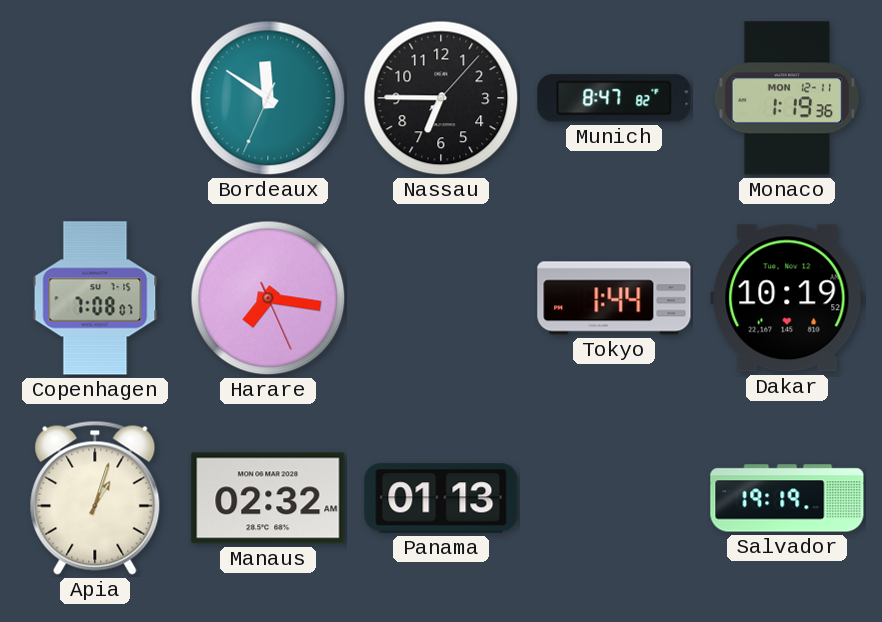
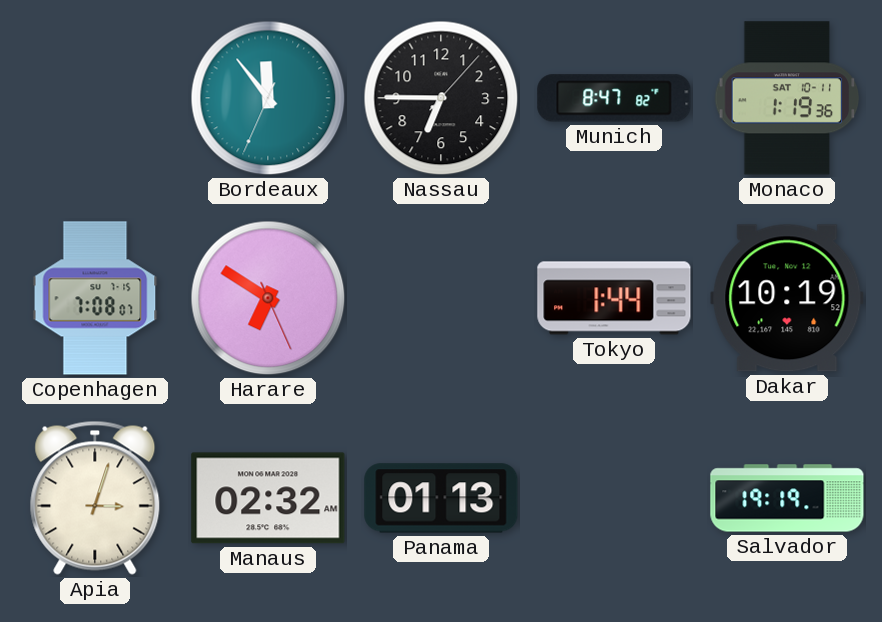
Bordeaux: 11:50 -> 11:53
Monaco date: MON 12-11 -> SAT 10-11
Harare: 7:16 -> 6:50
Apia: 1:03 -> 3:03
